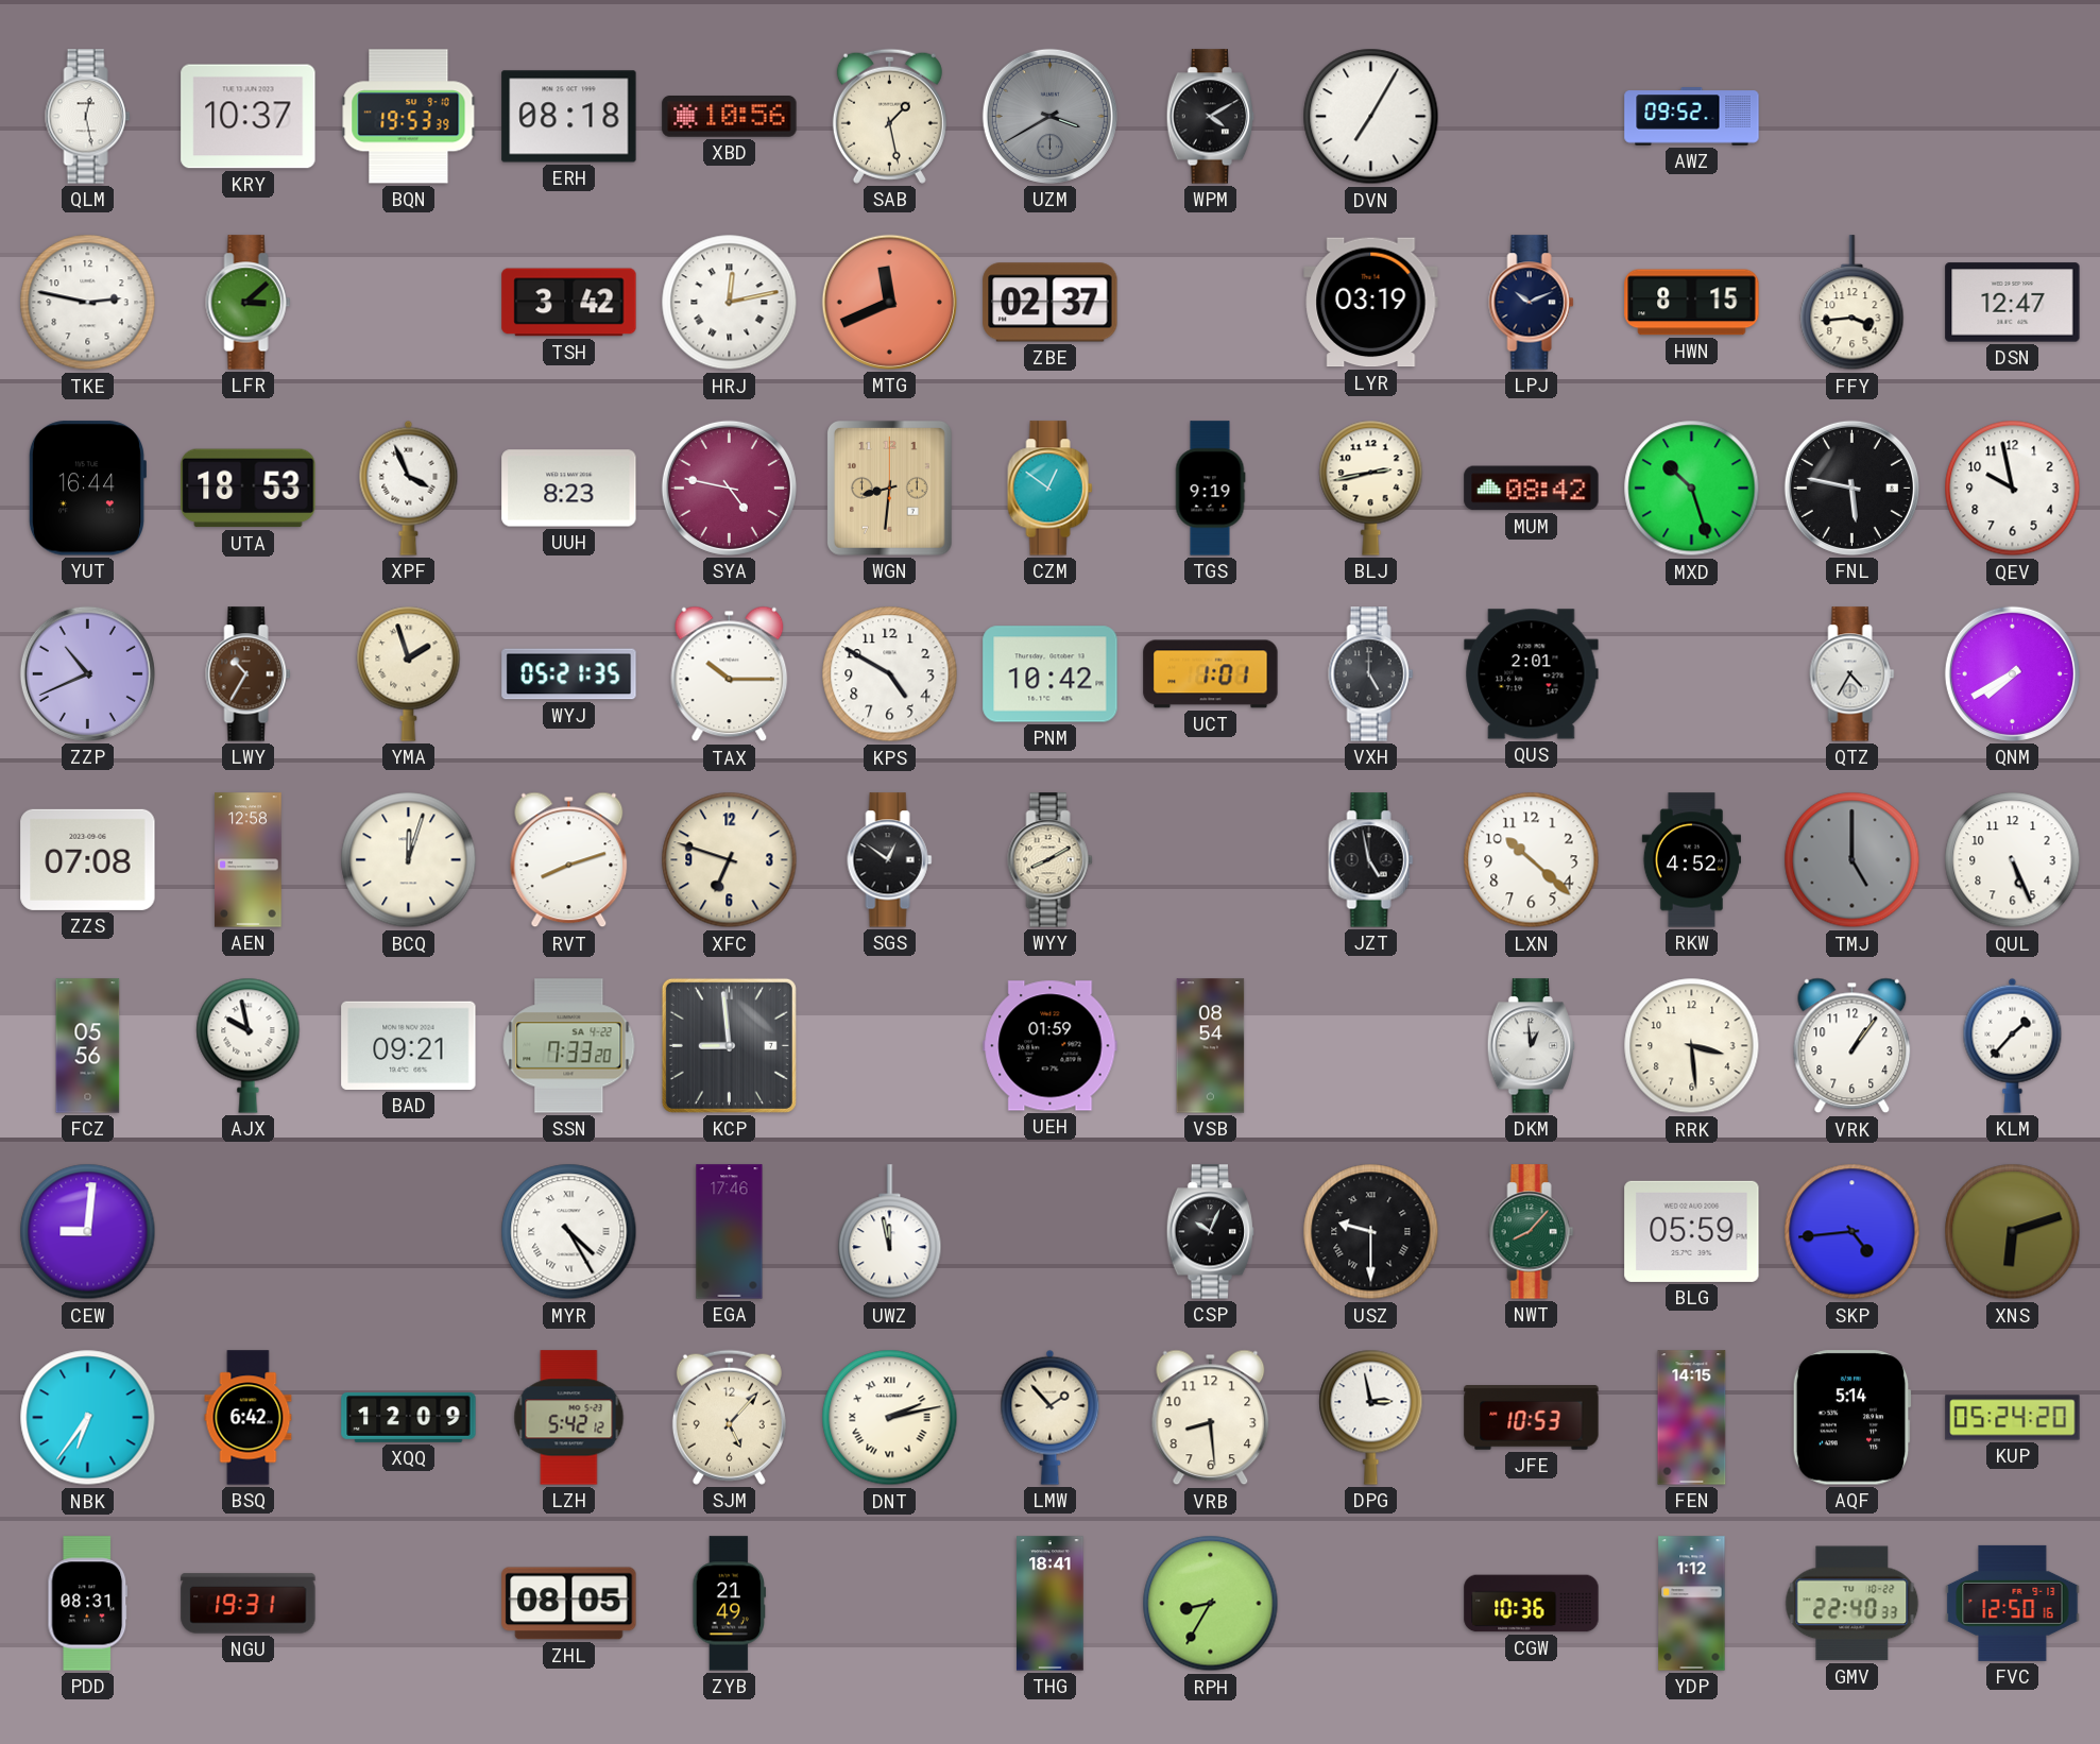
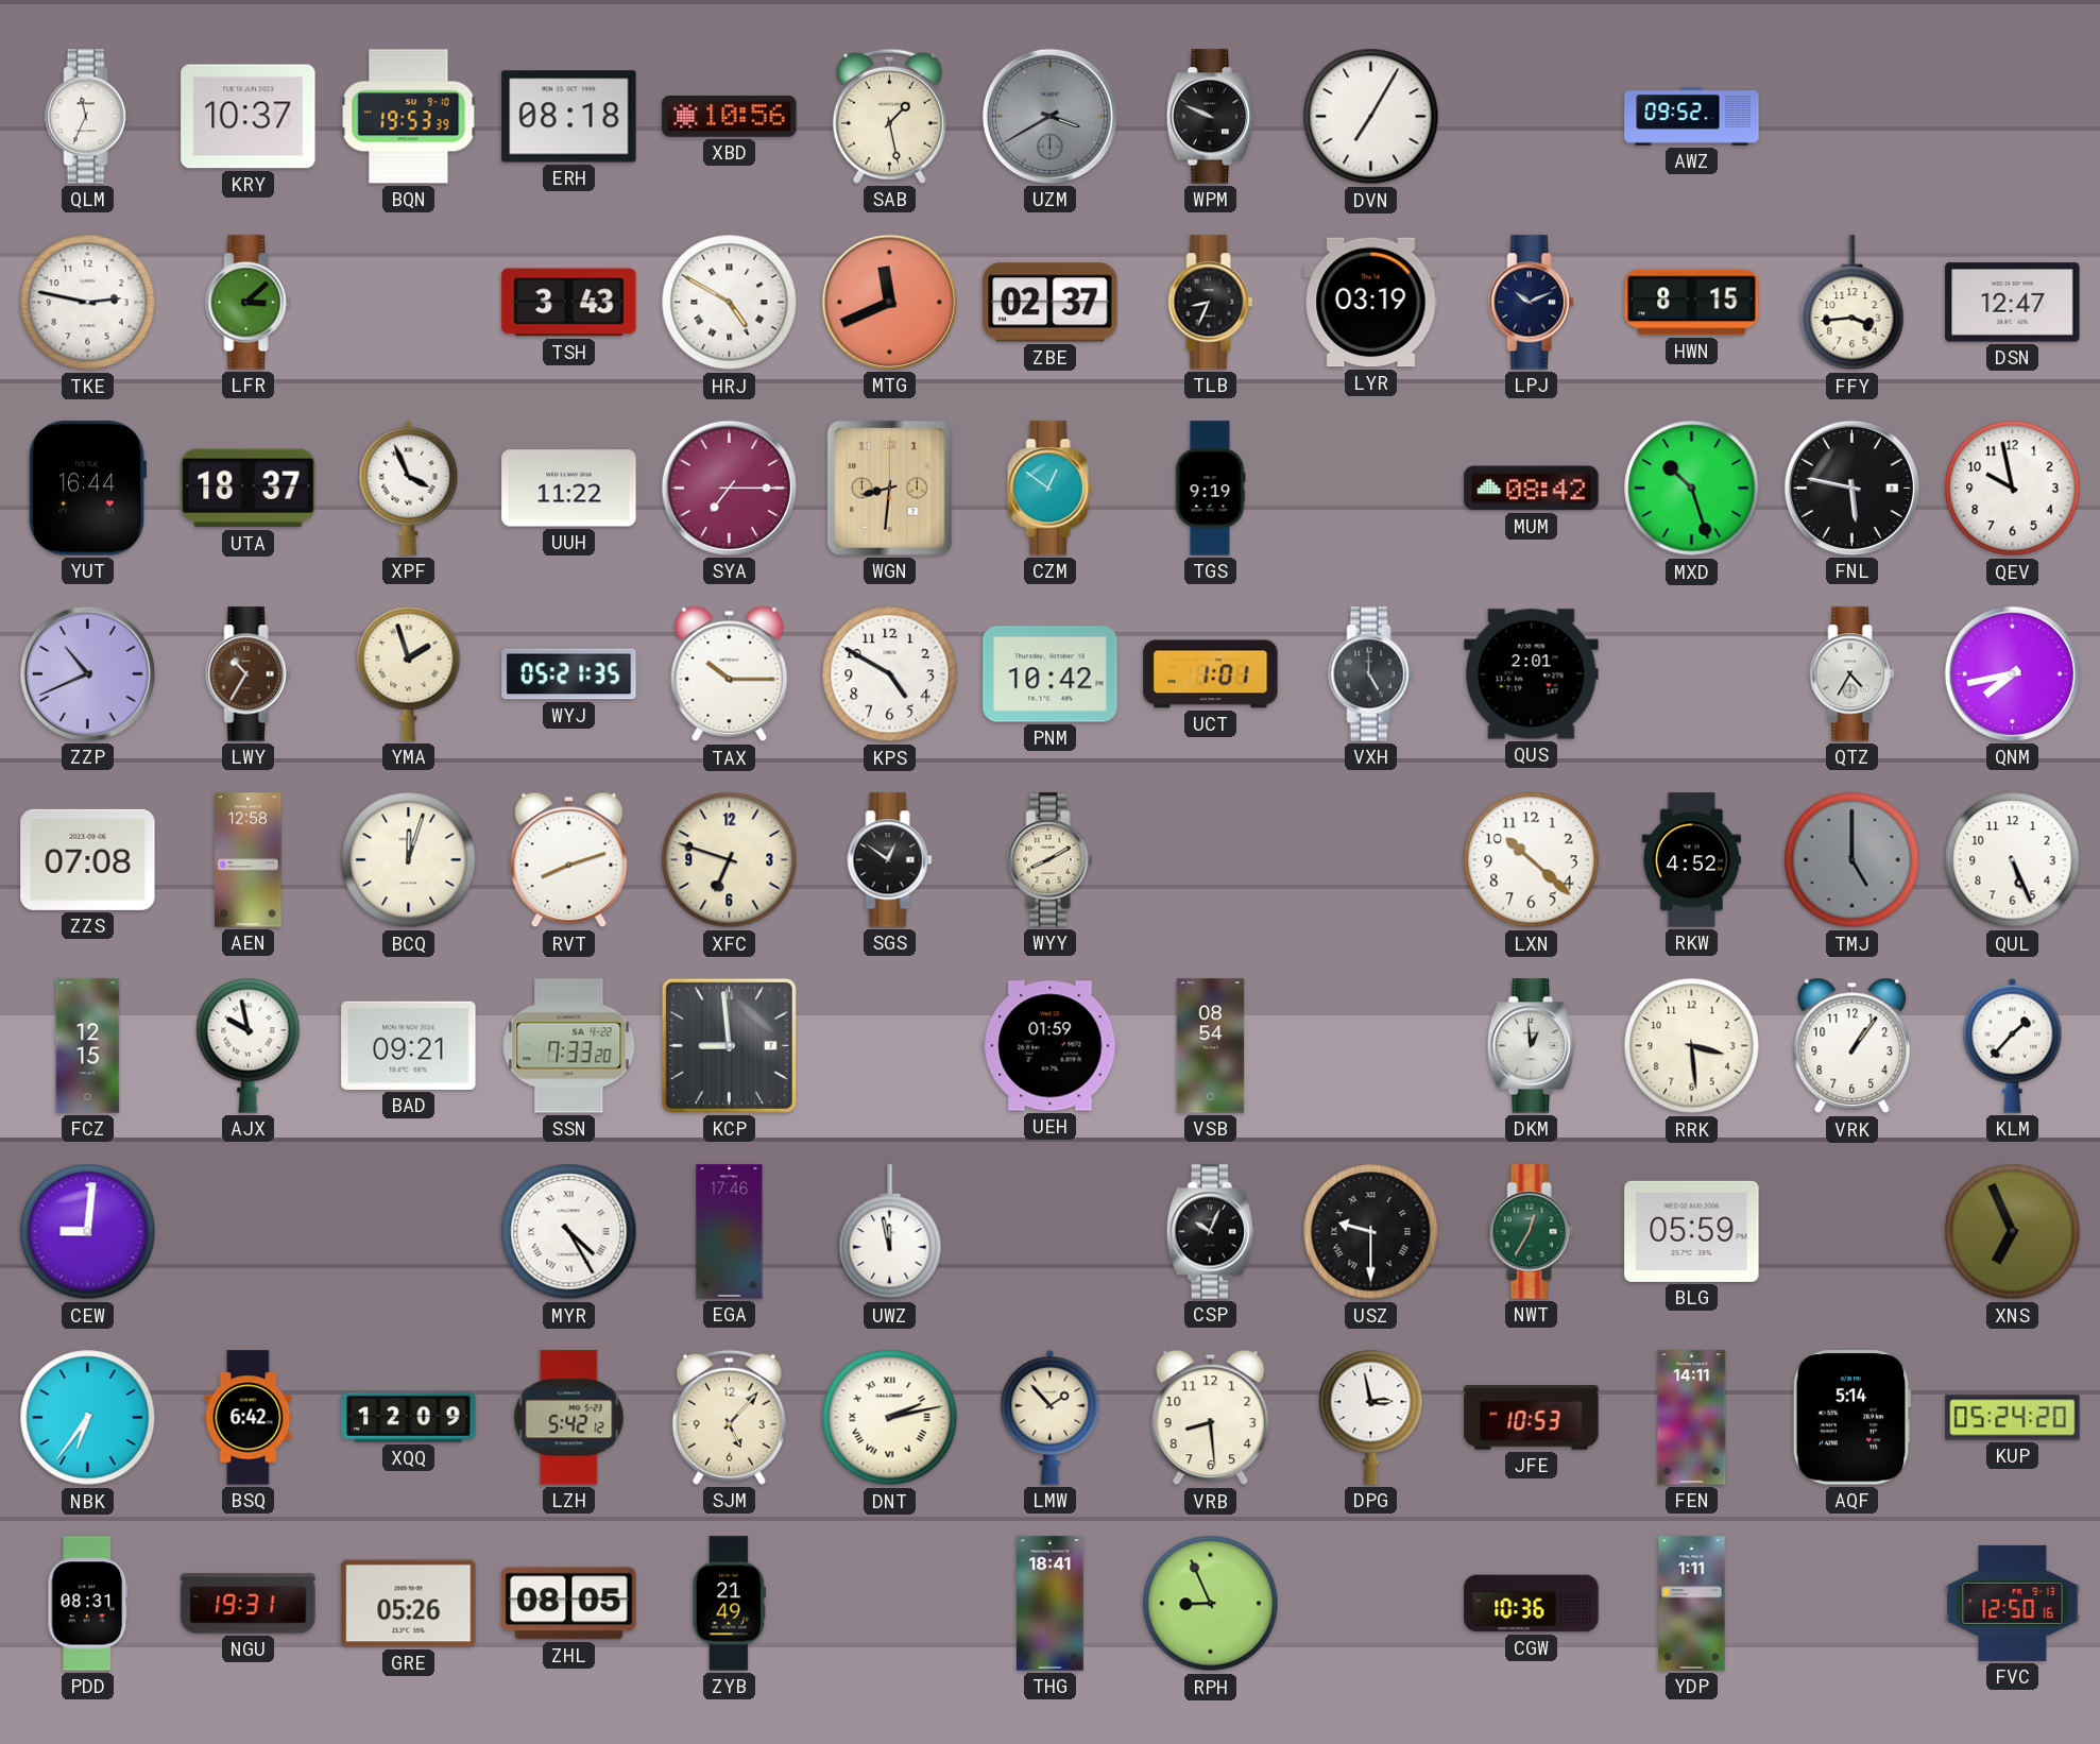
QLM: 12:28 -> 11:34
WPM: 4:10 -> 9:49
TSH: 3:42 -> 3:43
HRJ: 12:13 -> 4:50
TLB: none -> 8:34
UTA: 18:53 -> 18:37
UUH: 8:23 -> 11:22
SYA: 4:47 -> 7:15
BLJ: 2:43 -> none
QNM: 7:40 -> 7:43
JZT: 4:58 -> none
FCZ: 05:56 -> 12:15
NWT: 8:07 -> 12:35
SKP: 4:44 -> none
XNS: 6:12 -> 6:56
FEN: 14:15 -> 14:11
GRE: none -> 05:26
RPH: 8:35 -> 8:56
YDP: 1:12 -> 1:11
GMV: 22:40 -> none
